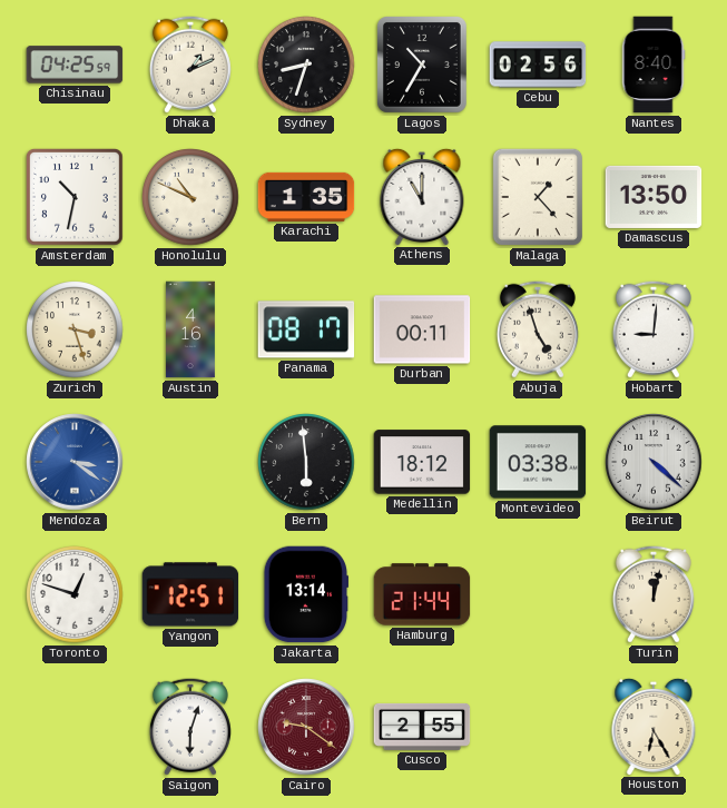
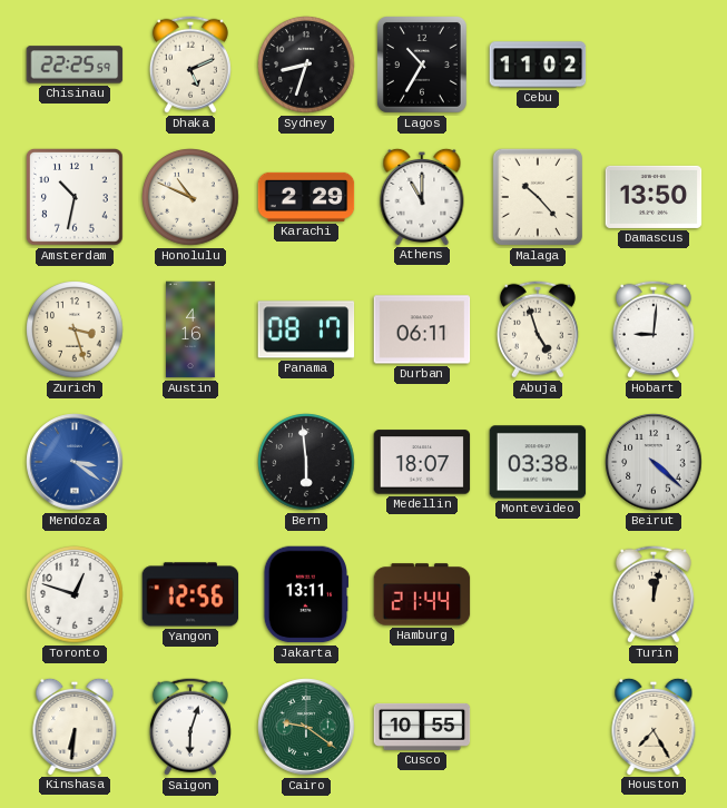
Chisinau: 04:25 -> 22:25
Dhaka: 1:11 -> 5:11
Cebu: 02:56 -> 11:02
Nantes: 8:40 -> none
Karachi: 1:35 -> 2:29
Malaga: 1:23 -> 10:23
Durban: 00:11 -> 06:11
Medellin: 18:12 -> 18:07
Yangon: 12:51 -> 12:56
Jakarta: 13:14 -> 13:11
Kinshasa: none -> 6:31
Cairo dial: burgundy -> green
Cusco: 2:55 -> 10:55
Houston: 6:25 -> 7:25
